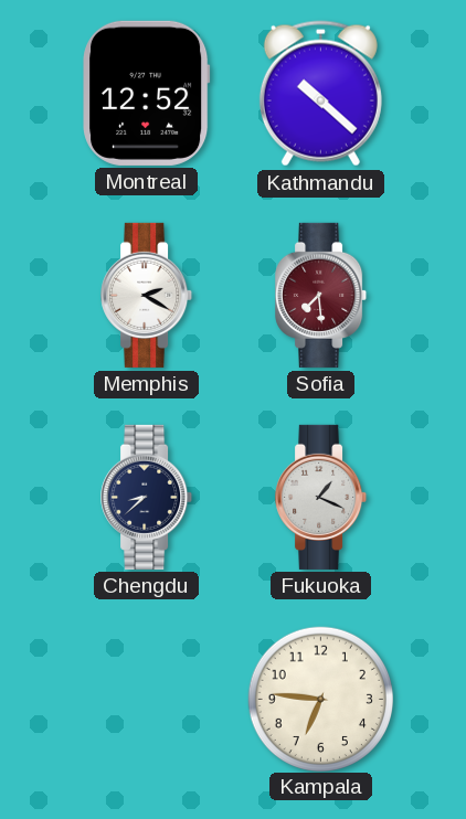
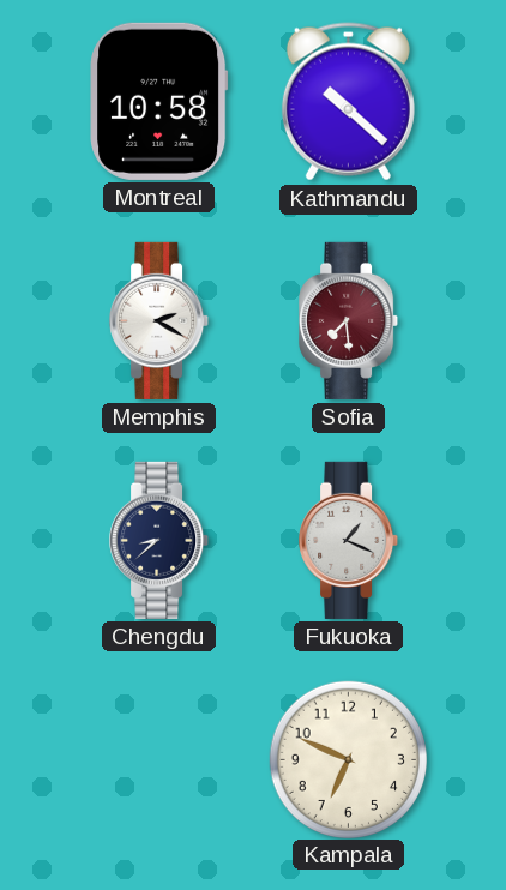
Montreal: 12:52 -> 10:58
Kampala: 6:46 -> 6:49
